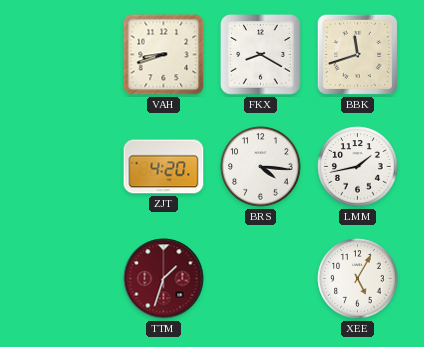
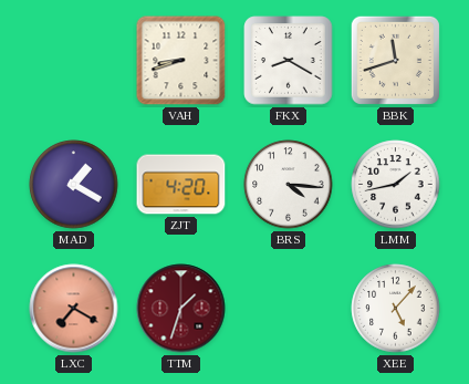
MAD: none -> 1:20
LXC: none -> 7:20
XEE: 5:05 -> 5:07
